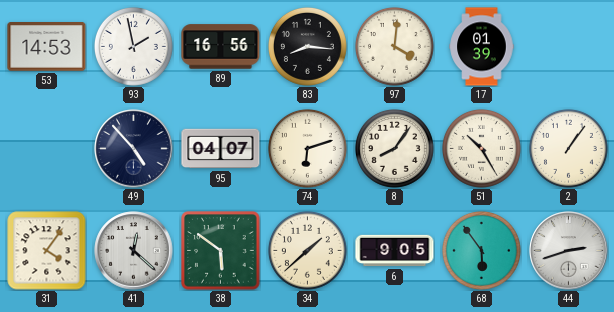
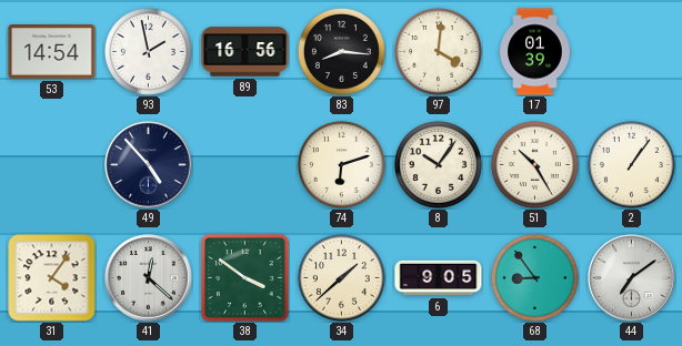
53: 14:53 -> 14:54
95: 04:07 -> none
8: 8:06 -> 10:06
38: 5:51 -> 3:51
68: 5:54 -> 8:54
44: 2:42 -> 7:09
